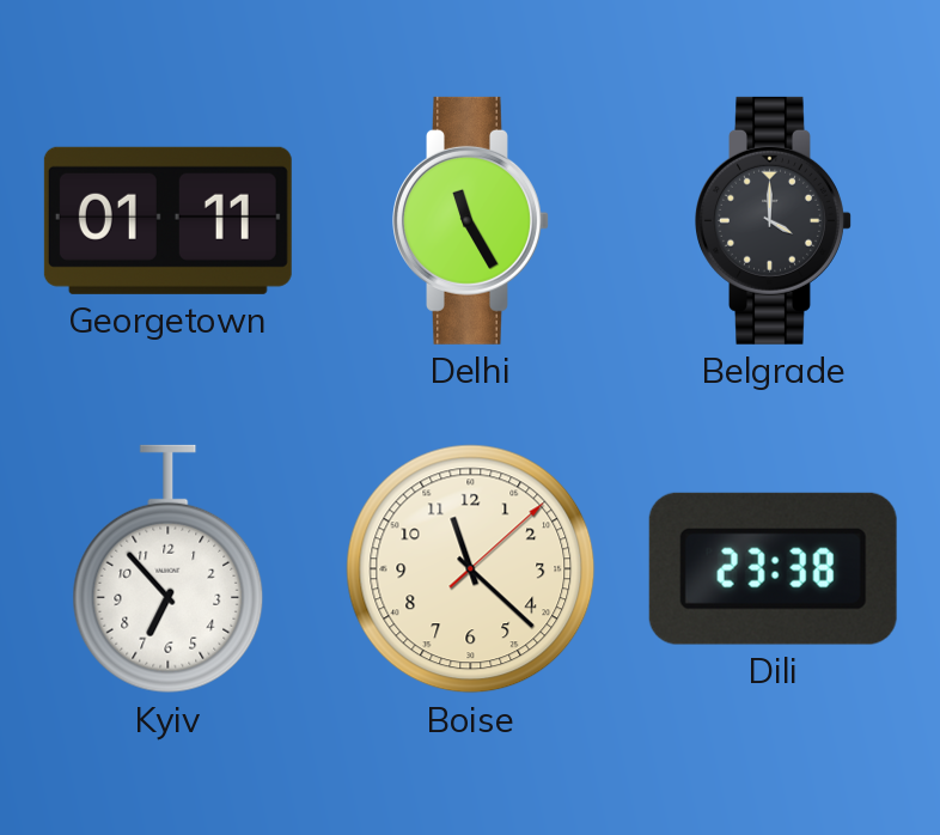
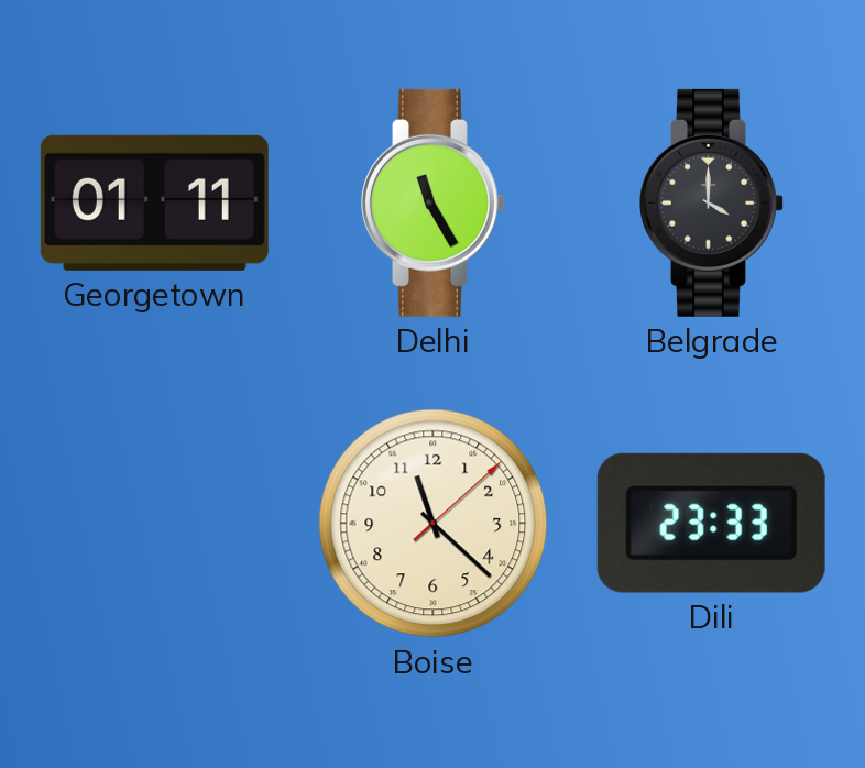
Kyiv: 6:53 -> none
Dili: 23:38 -> 23:33
